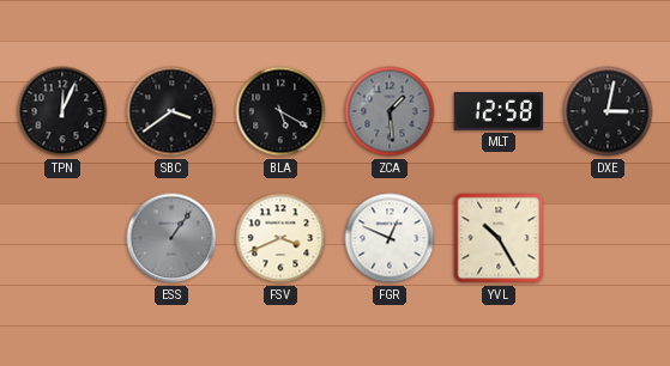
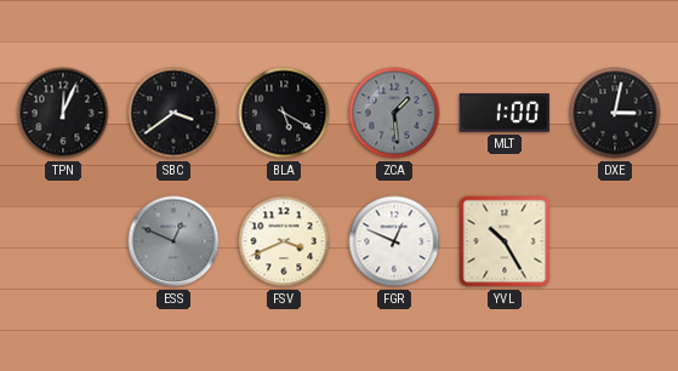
MLT: 12:58 -> 1:00
ESS: 1:06 -> 12:49
